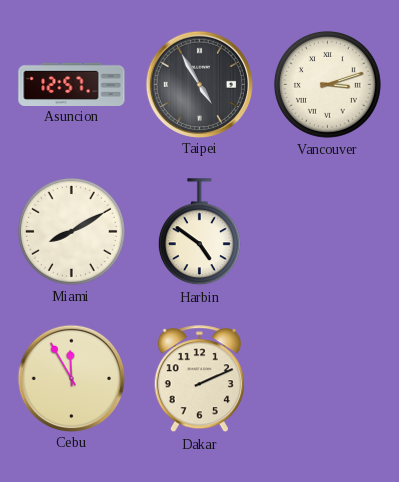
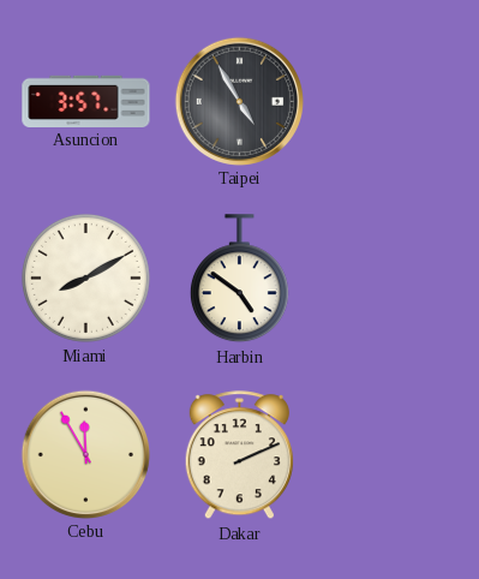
Asuncion: 12:57 -> 3:57
Vancouver: 3:12 -> none
